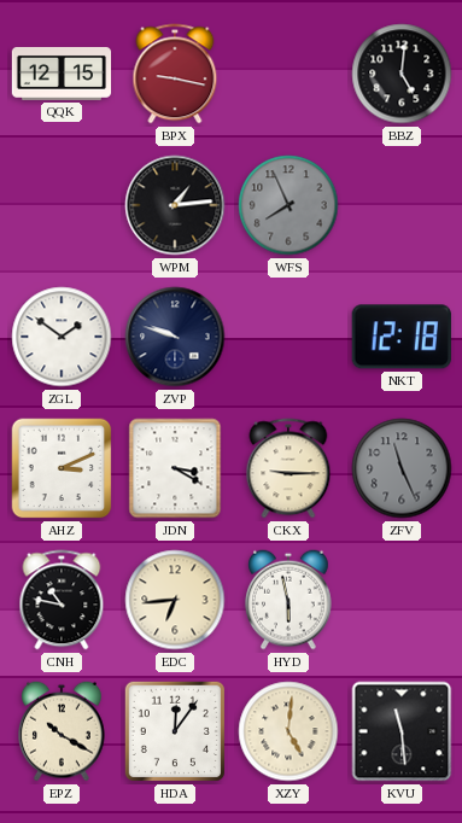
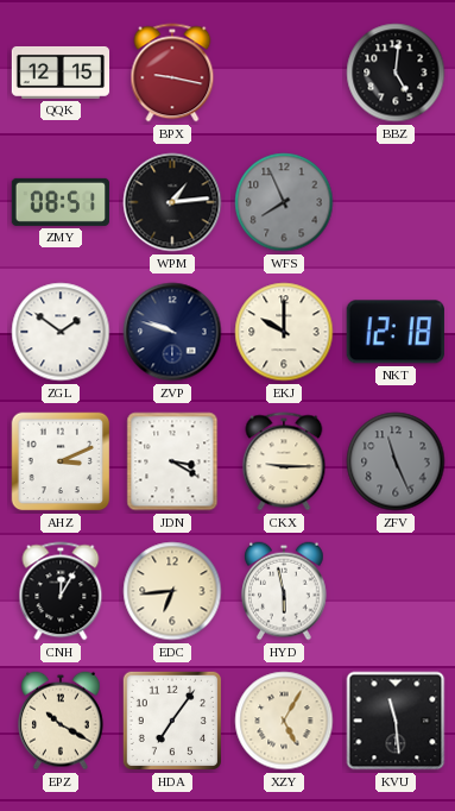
ZMY: none -> 08:51
EKJ: none -> 10:00
CNH: 10:47 -> 12:05
HDA: 12:06 -> 7:06
XZY: 5:01 -> 5:05
